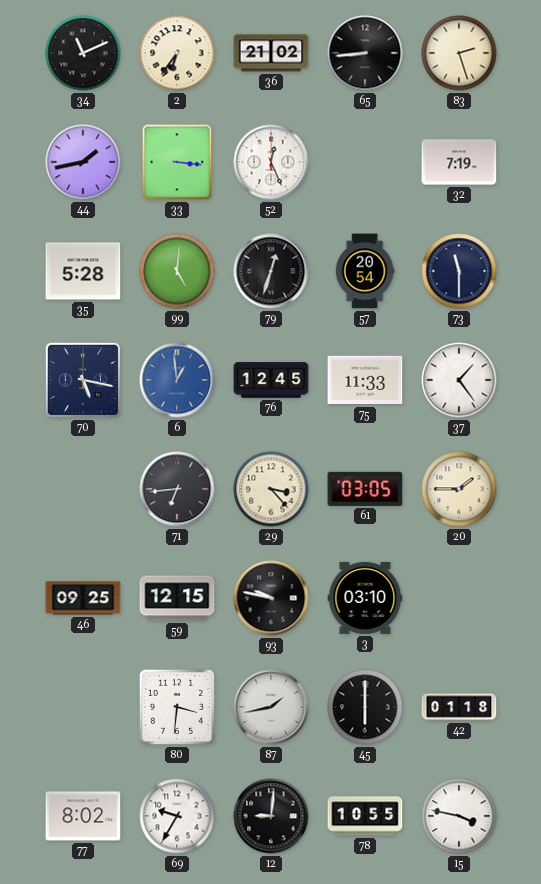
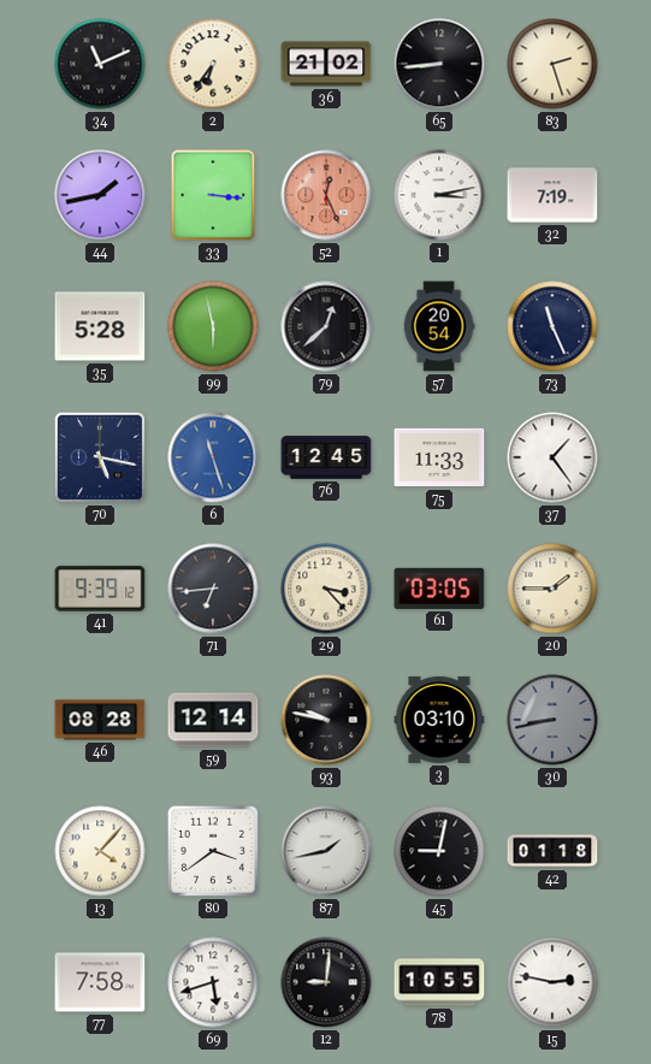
52 dial: white -> salmon
1: none -> 3:13
99: 5:01 -> 5:58
79: 12:33 -> 12:38
73: 11:30 -> 11:26
6: 12:59 -> 11:27
41: none -> 9:39
46: 09:25 -> 08:28
59: 12:15 -> 12:14
30: none -> 8:43
13: none -> 4:07
80: 3:31 -> 3:39
45: 6:00 -> 9:02
77: 8:02 -> 7:58
69: 9:35 -> 5:42
15: 3:47 -> 2:47
